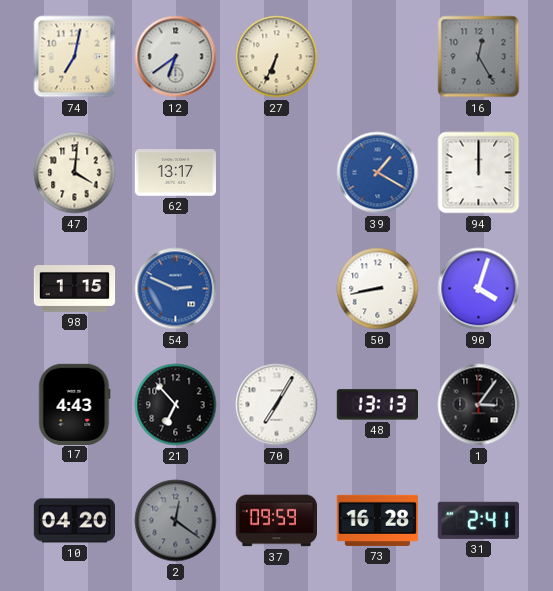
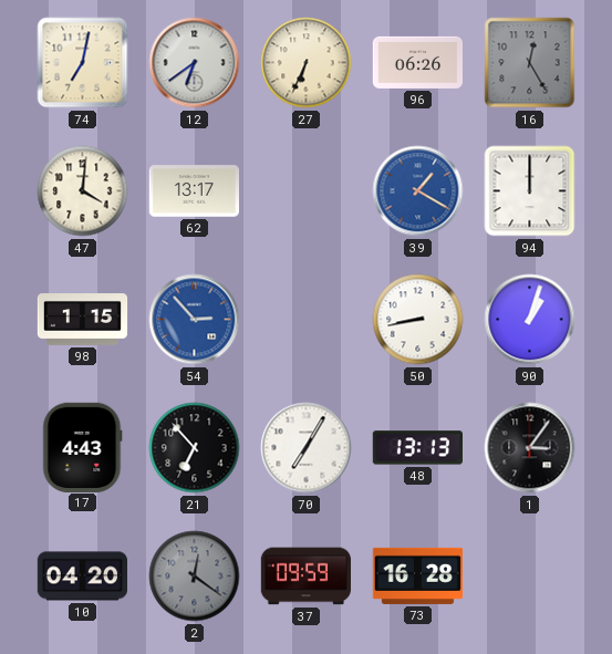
96: none -> 06:26
54: 2:49 -> 2:53
90: 4:03 -> 1:03
31: 2:41 -> none
